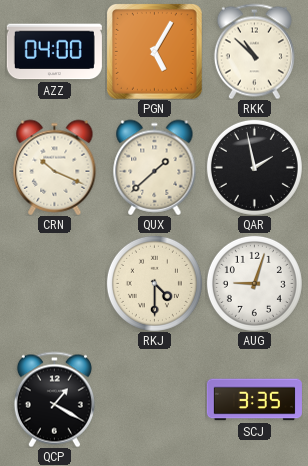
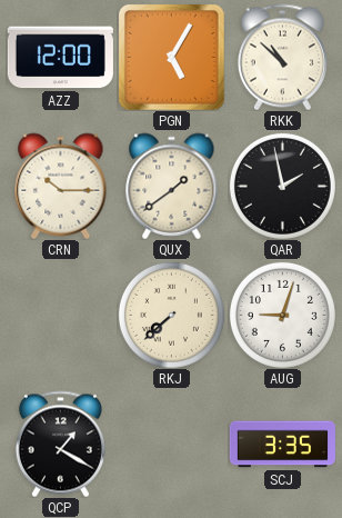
AZZ: 04:00 -> 12:00
CRN: 10:19 -> 10:15
QUX: 1:38 -> 1:39
RKJ: 4:30 -> 7:38
